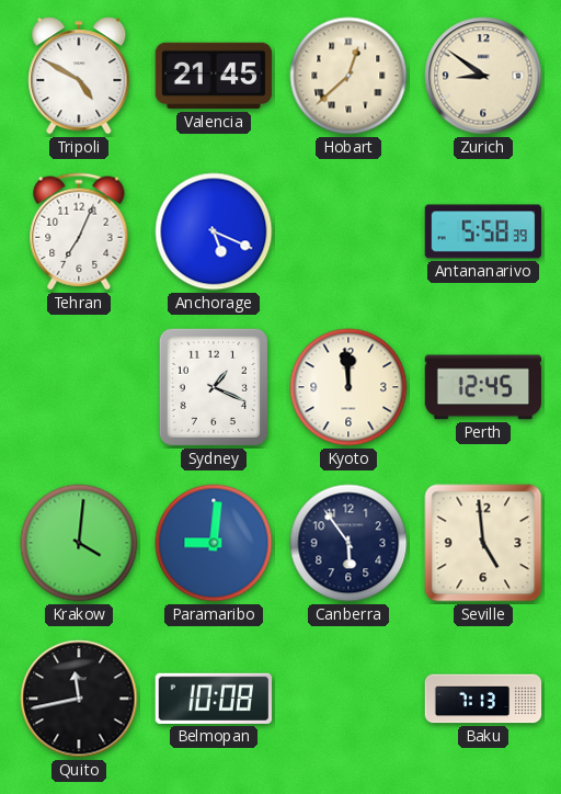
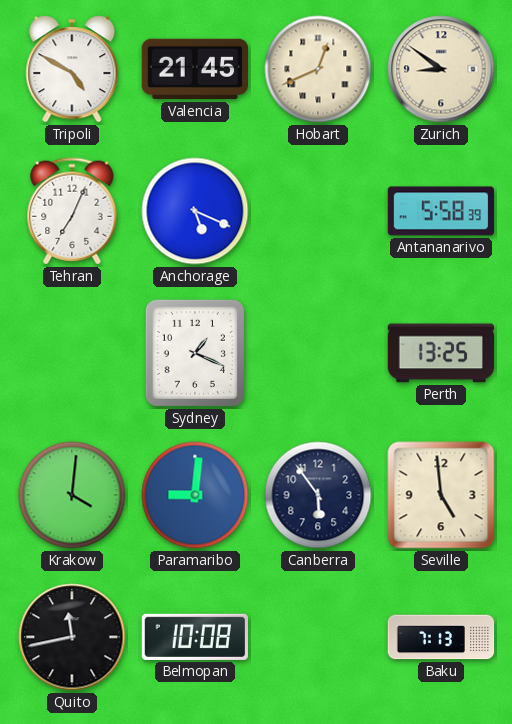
Hobart: 12:38 -> 12:41
Kyoto: 11:59 -> none
Perth: 12:45 -> 13:25
